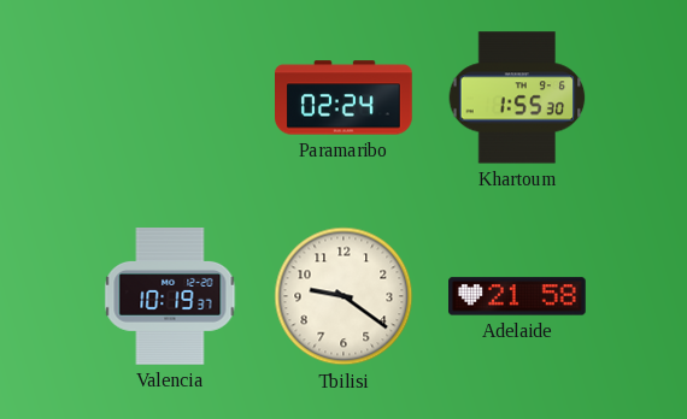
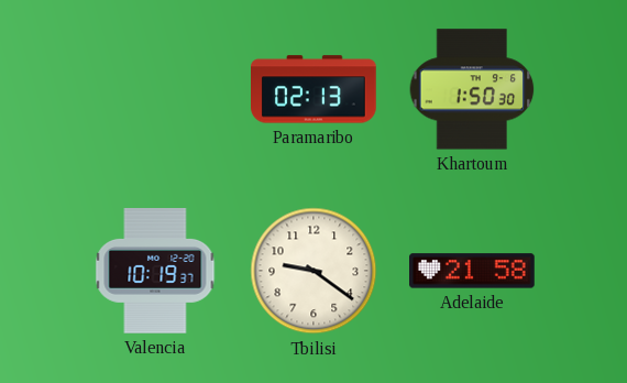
Paramaribo: 02:24 -> 02:13
Khartoum: 1:55 -> 1:50
